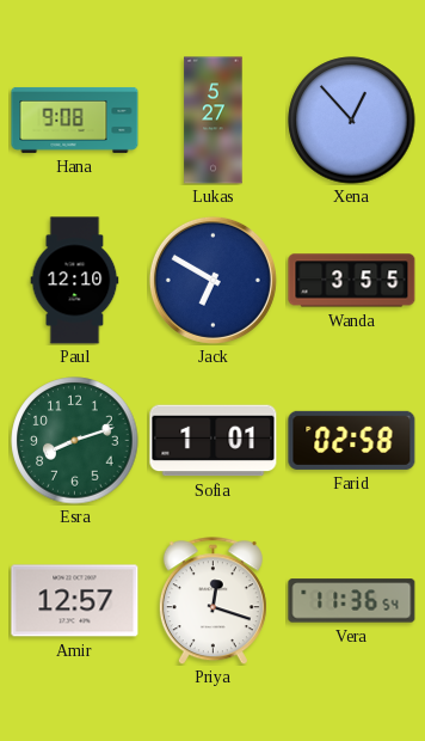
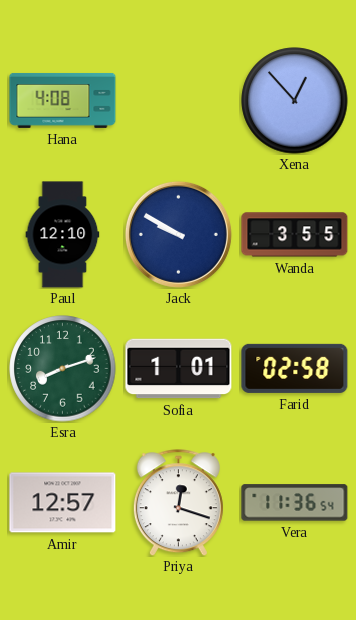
Hana: 9:08 -> 4:08
Lukas: 5:27 -> none
Jack: 6:50 -> 9:50
